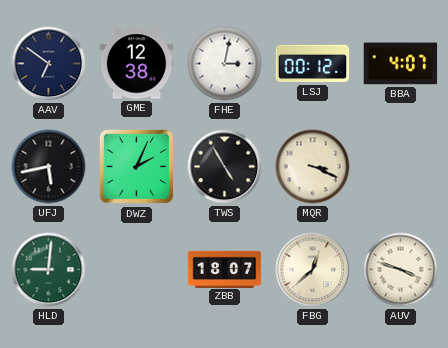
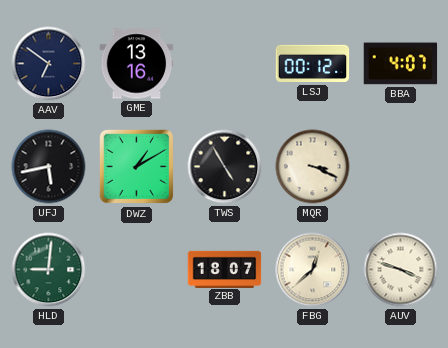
GME: 12:38 -> 13:16
FHE: 3:02 -> none
DWZ: 2:04 -> 1:10
